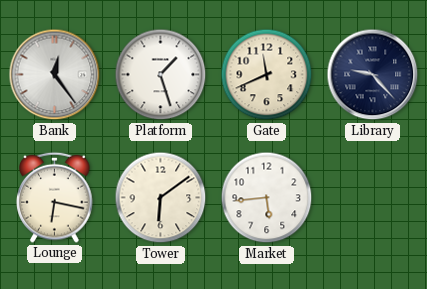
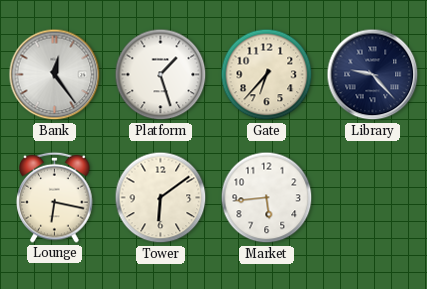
Gate: 11:41 -> 6:37
